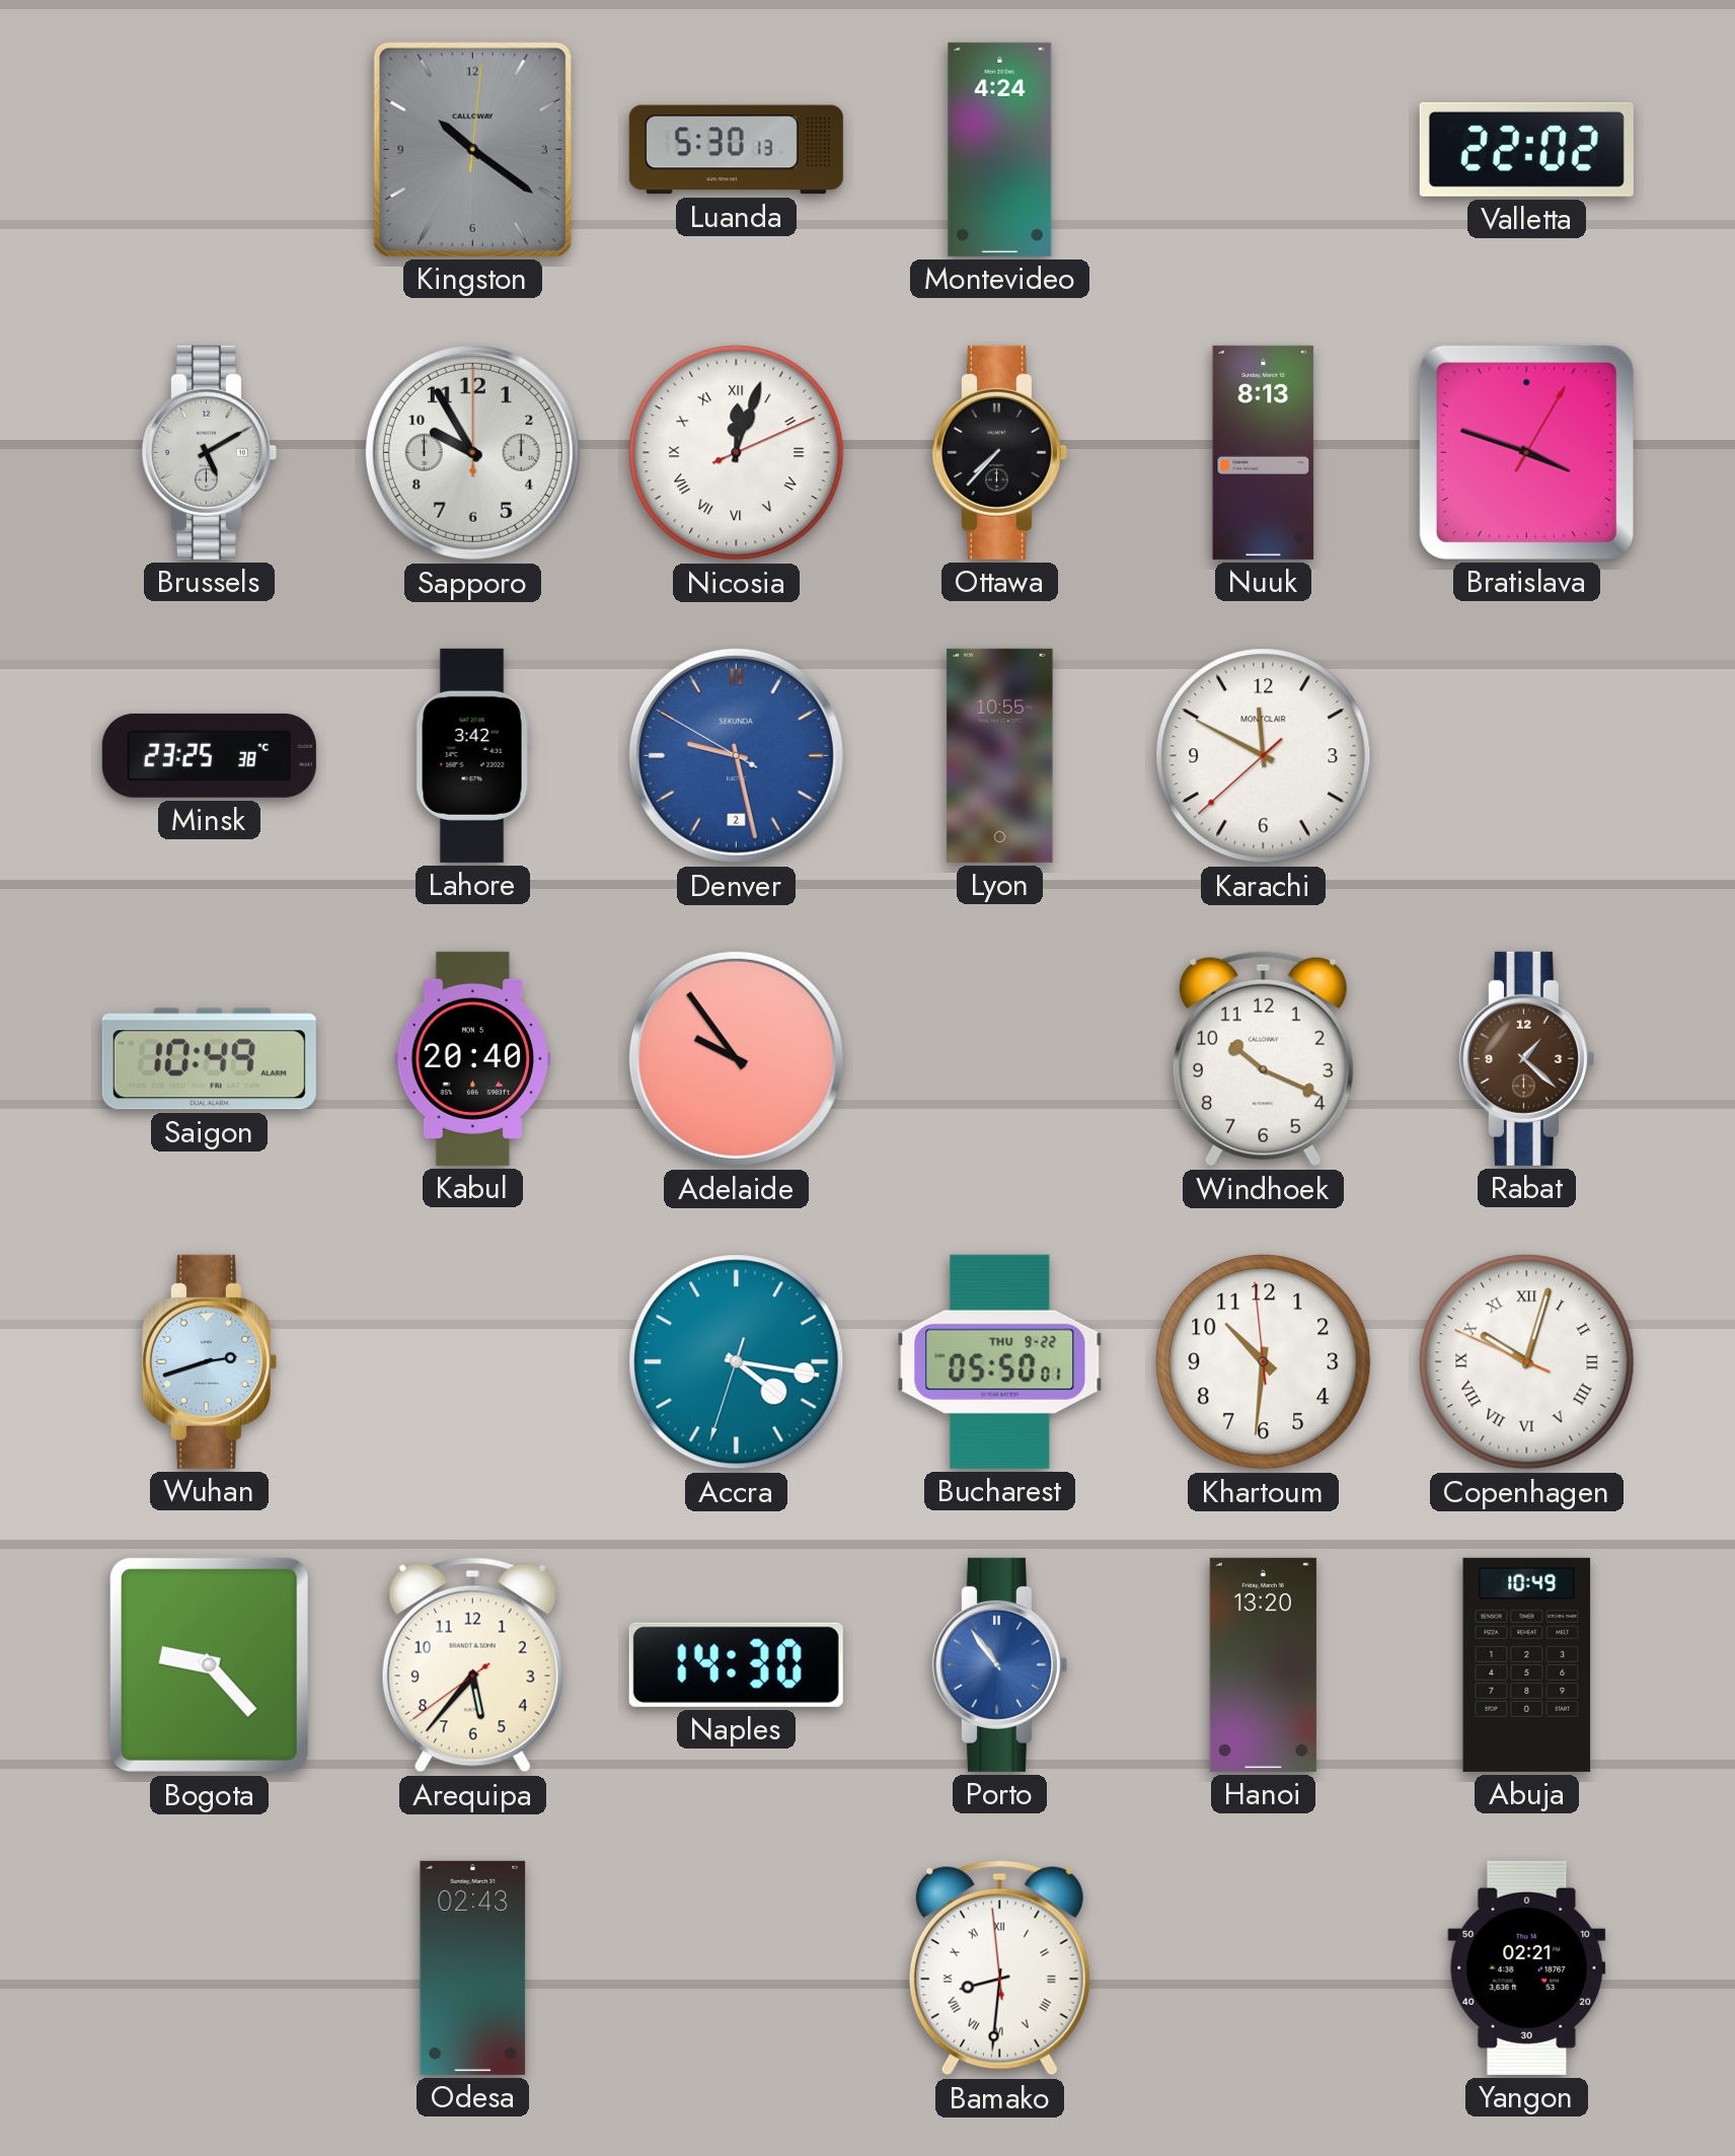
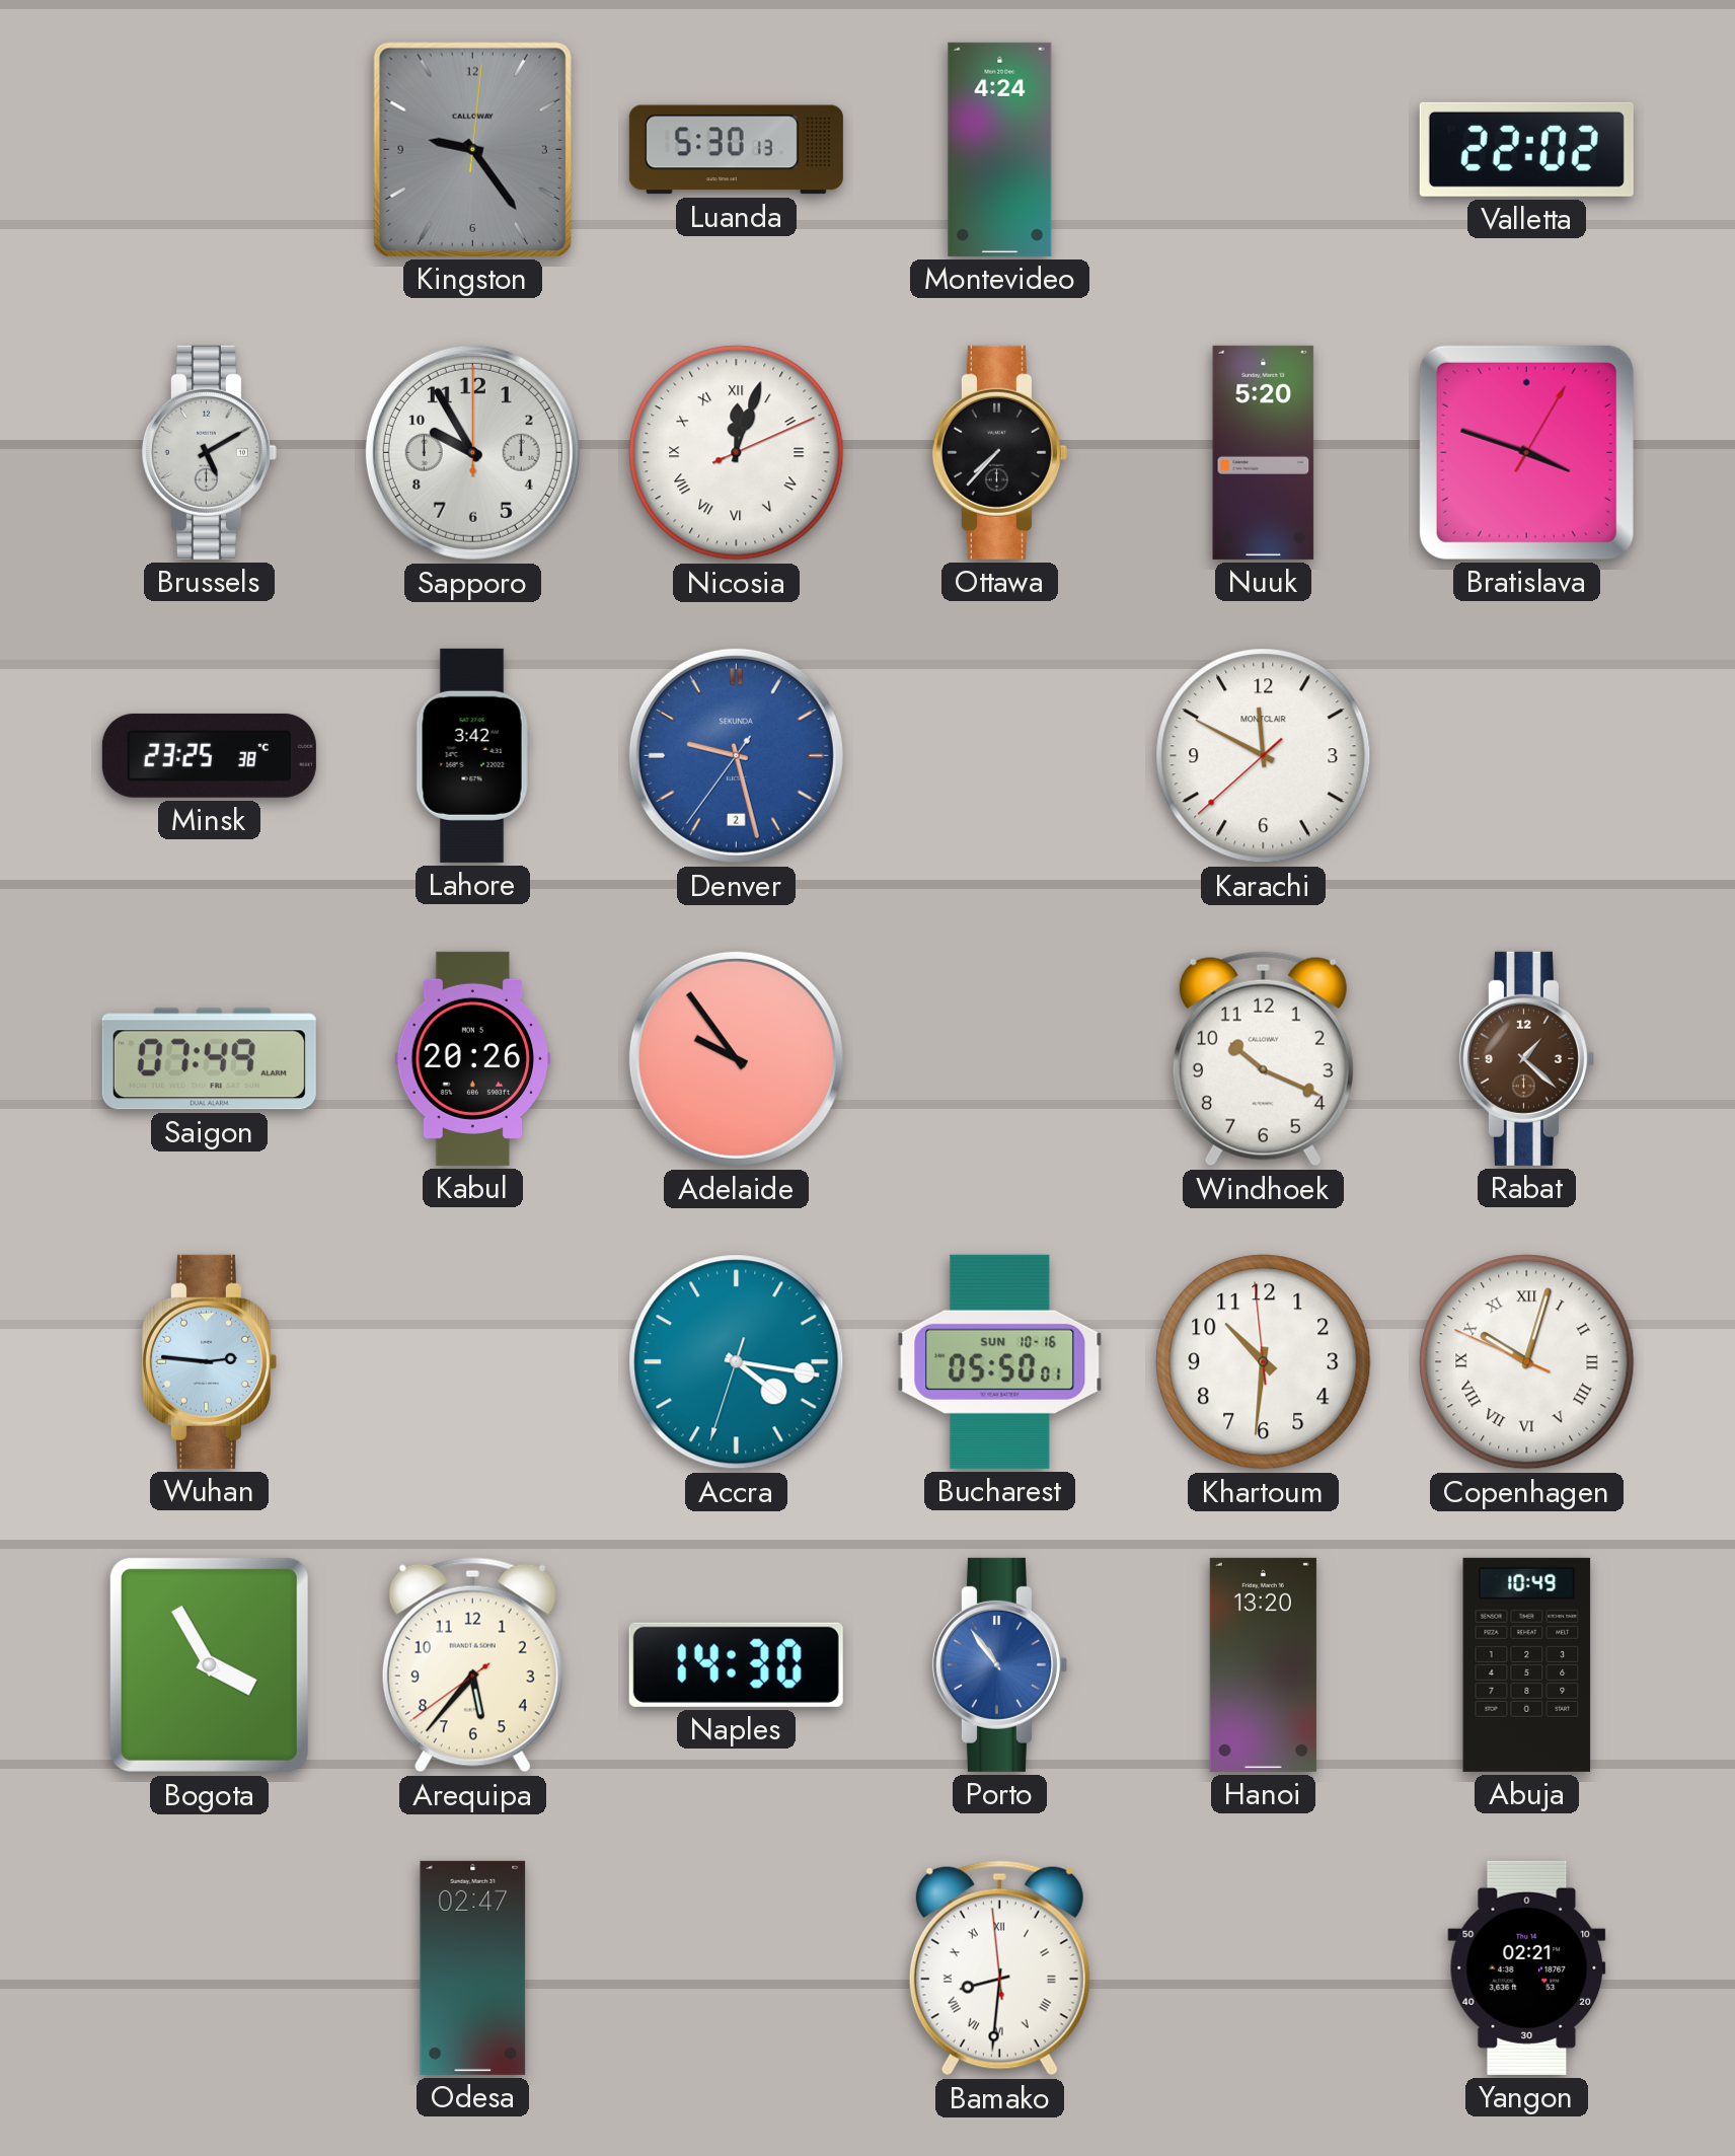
Kingston: 10:21 -> 9:24
Nuuk: 8:13 -> 5:20
Denver: 9:27:50 -> 9:27:36
Lyon: 10:55 -> none
Saigon: 10:49 -> 07:49
Kabul: 20:40 -> 20:26
Wuhan: 2:42 -> 2:46
Bucharest date: THU 9-22 -> SUN 10-16
Bogota: 9:23 -> 3:55
Odesa: 02:43 -> 02:47
